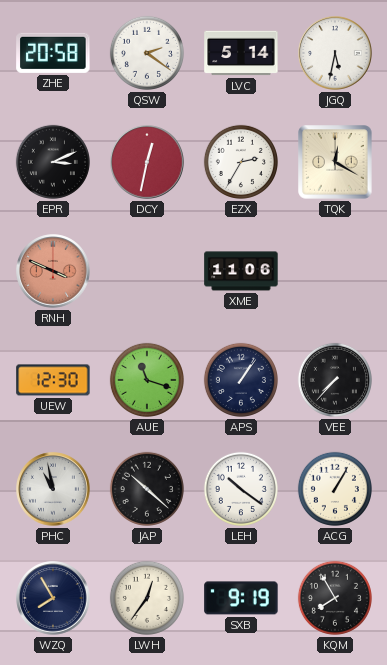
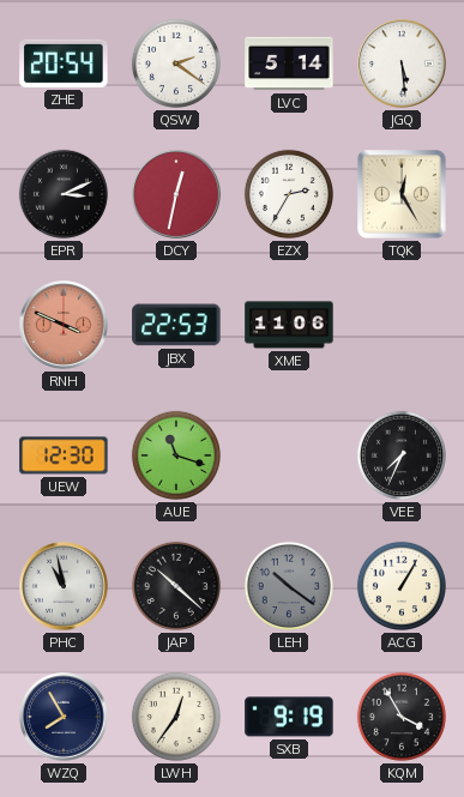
ZHE: 20:58 -> 20:54
JGQ: 5:32 -> 5:29
TQK: 12:20 -> 12:25
JBX: none -> 22:53
APS: 1:06 -> none
VEE: 7:37 -> 7:34
LEH dial: white -> grey
KQM: 7:55 -> 3:55
